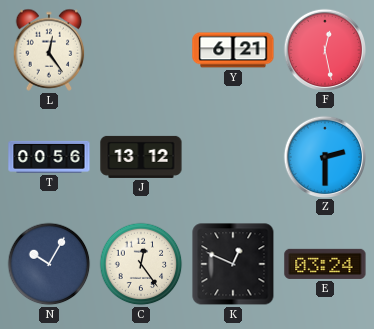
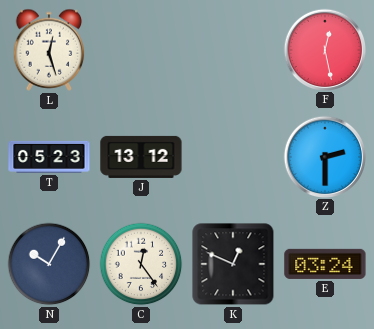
L: 12:24 -> 12:27
Y: 6:21 -> none
T: 00:56 -> 05:23
